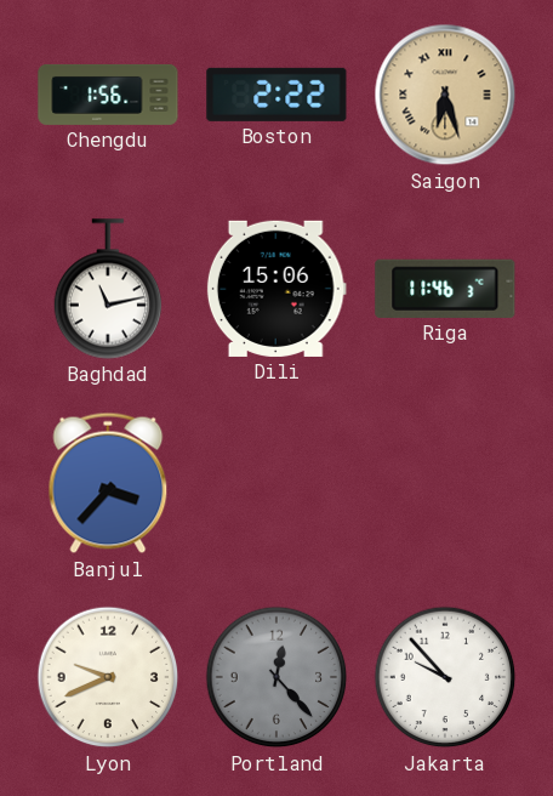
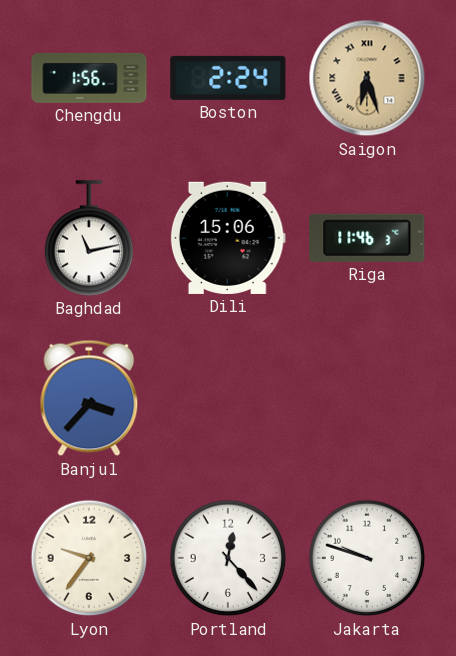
Boston: 2:22 -> 2:24
Lyon: 9:41 -> 9:36
Portland dial: grey -> white
Jakarta: 9:53 -> 9:48
